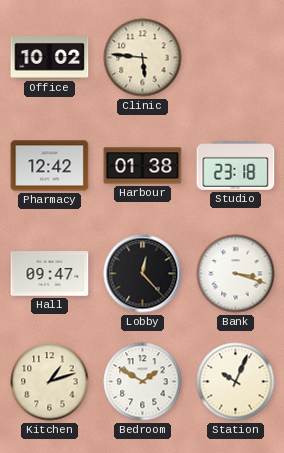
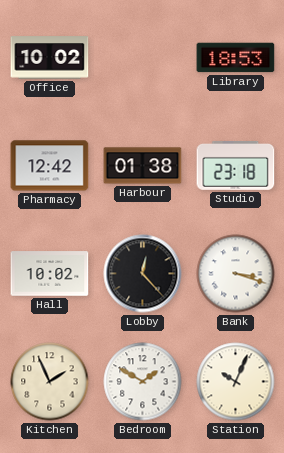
Clinic: 5:46 -> none
Library: none -> 18:53
Hall: 09:47 -> 10:02
Kitchen: 1:12 -> 1:56
